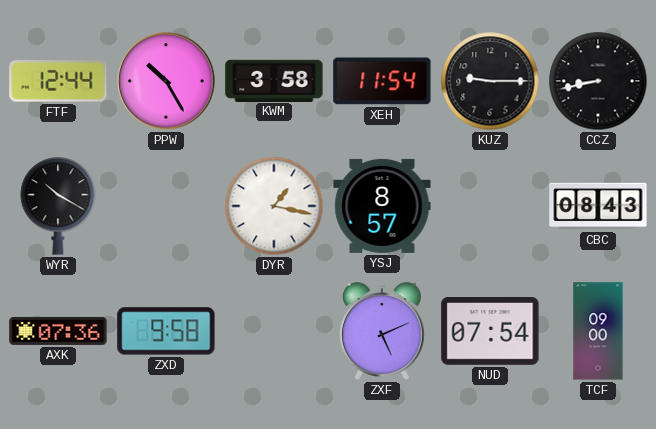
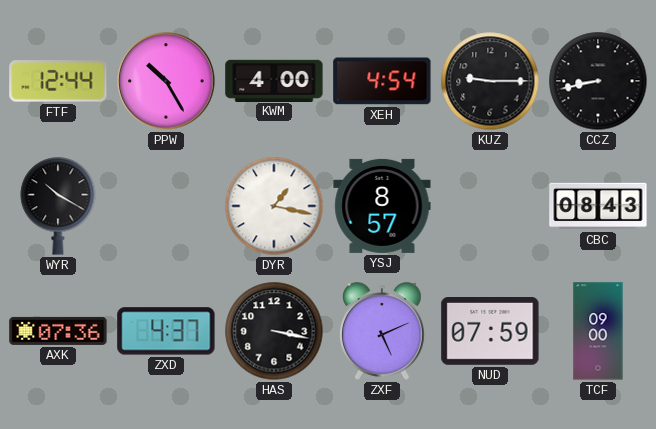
KWM: 3:58 -> 4:00
XEH: 11:54 -> 4:54
ZXD: 9:58 -> 4:37
HAS: none -> 3:17
NUD: 07:54 -> 07:59
